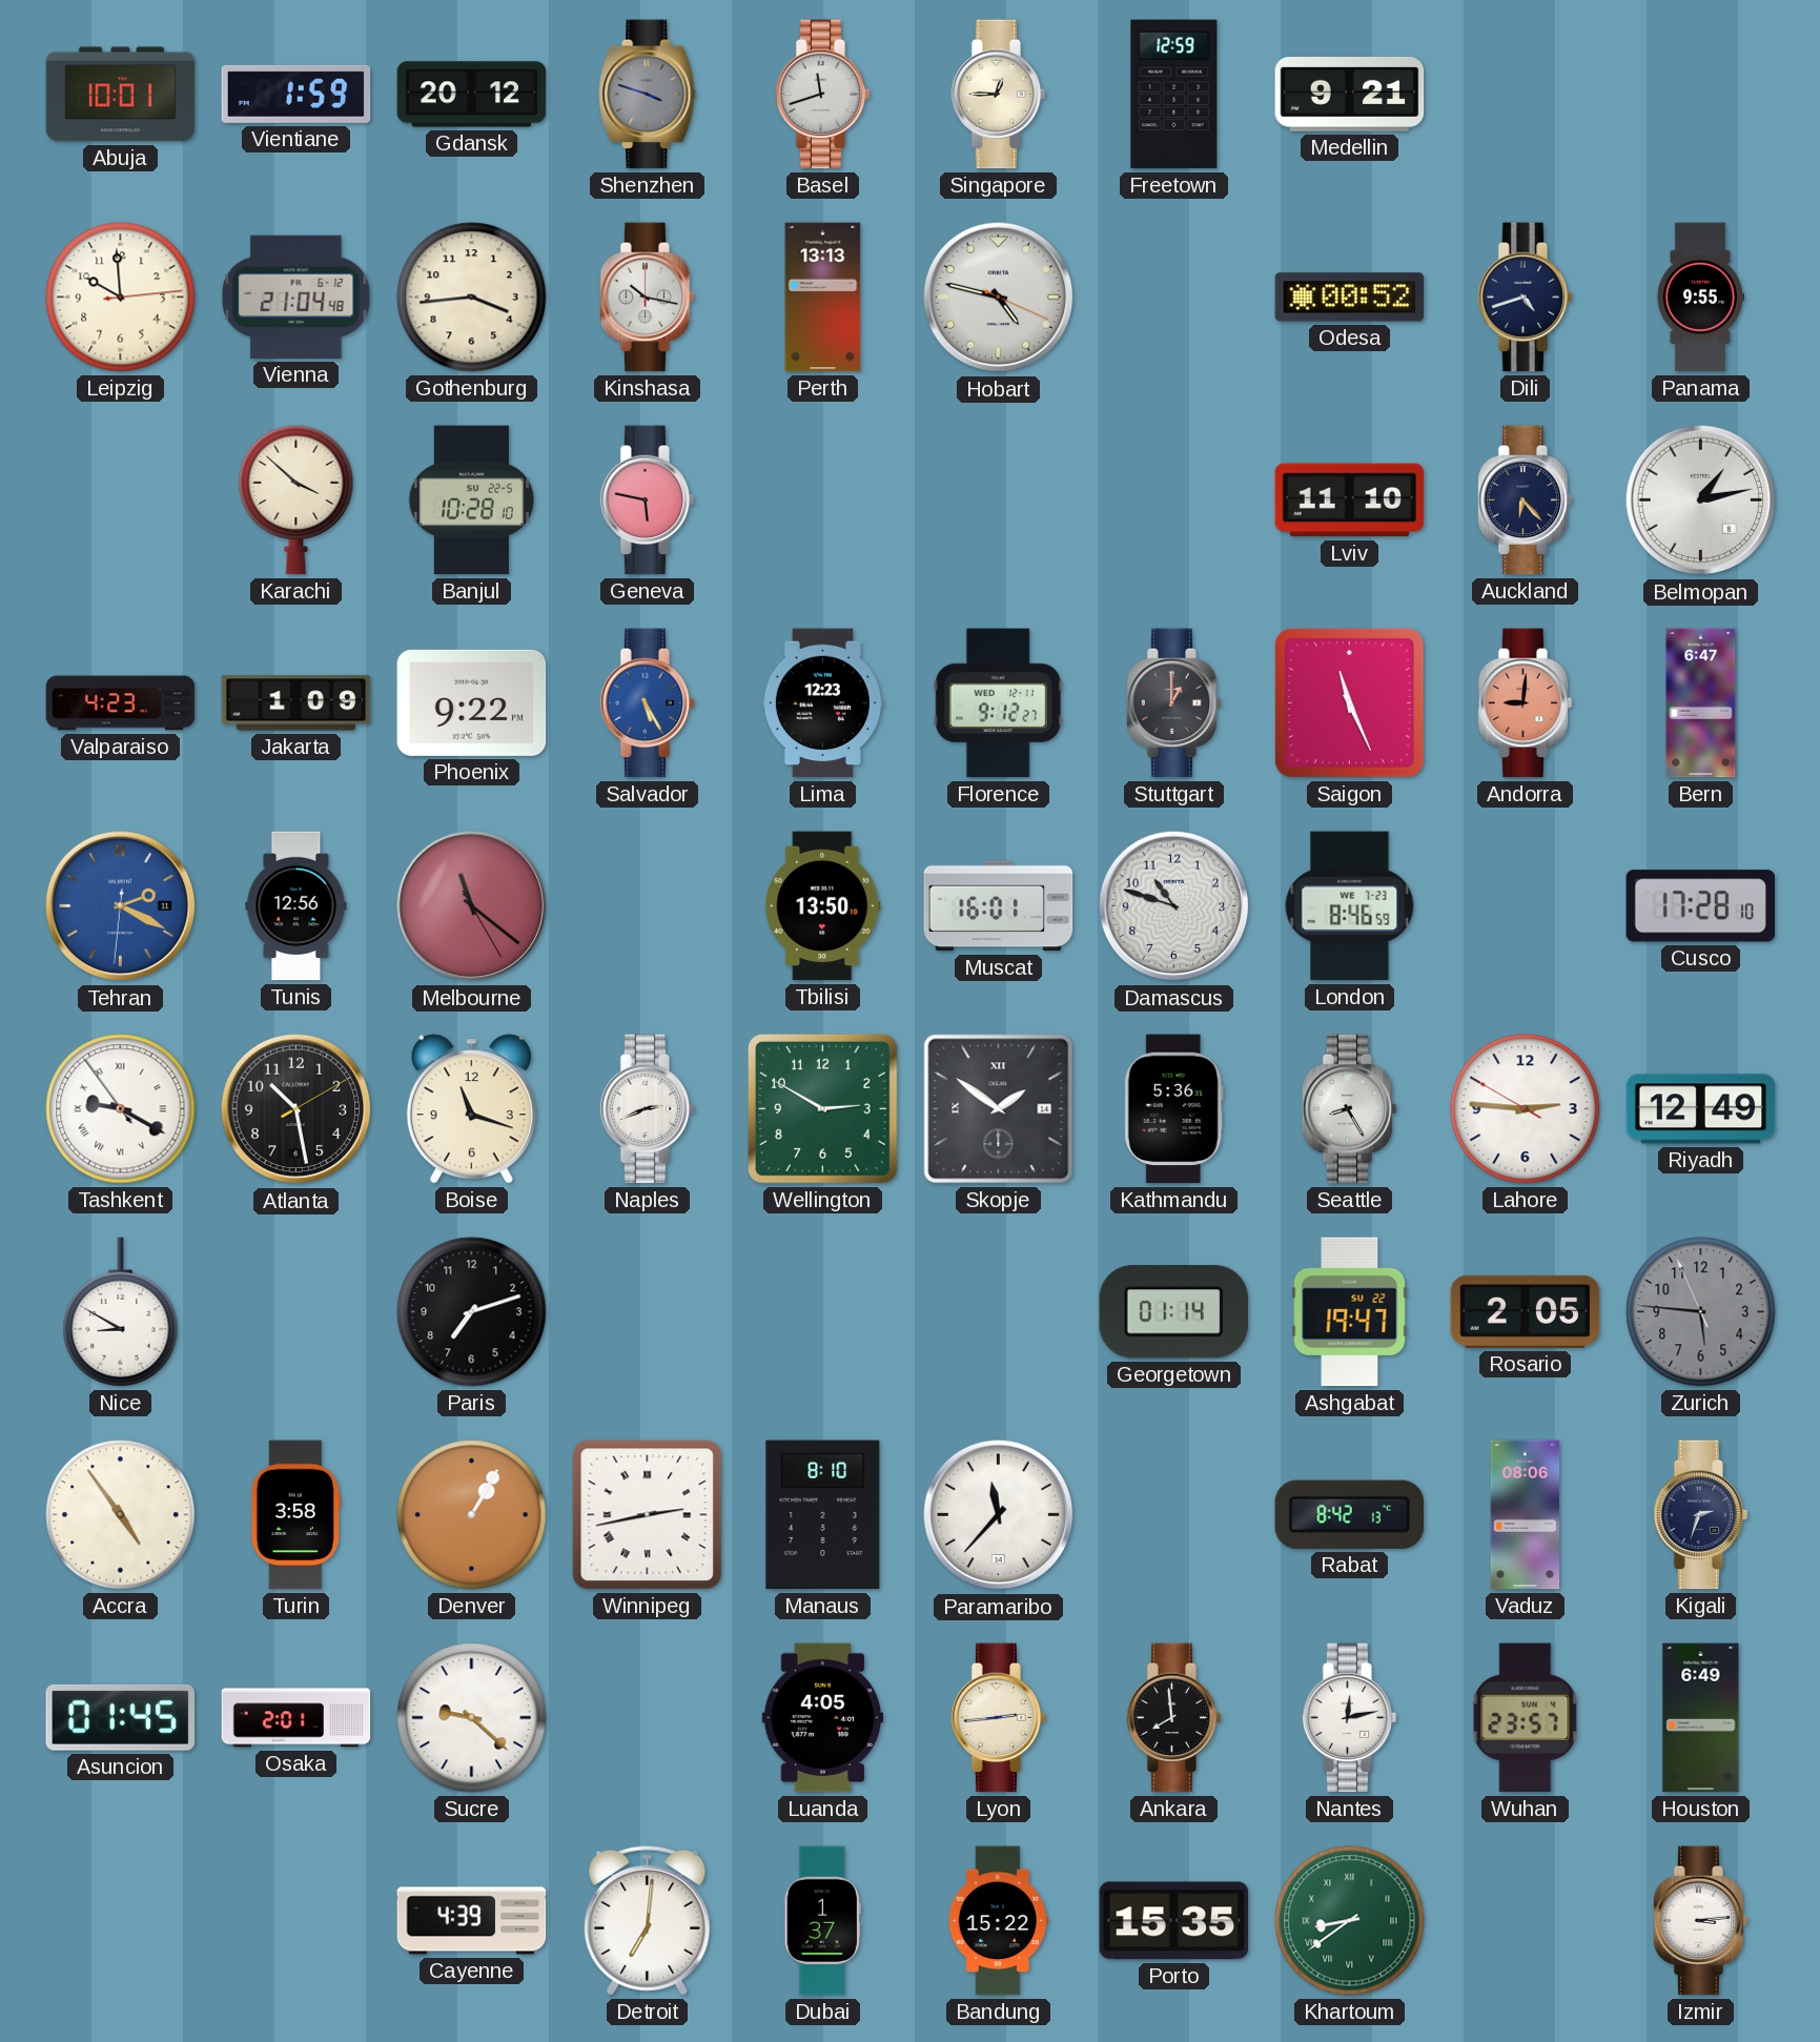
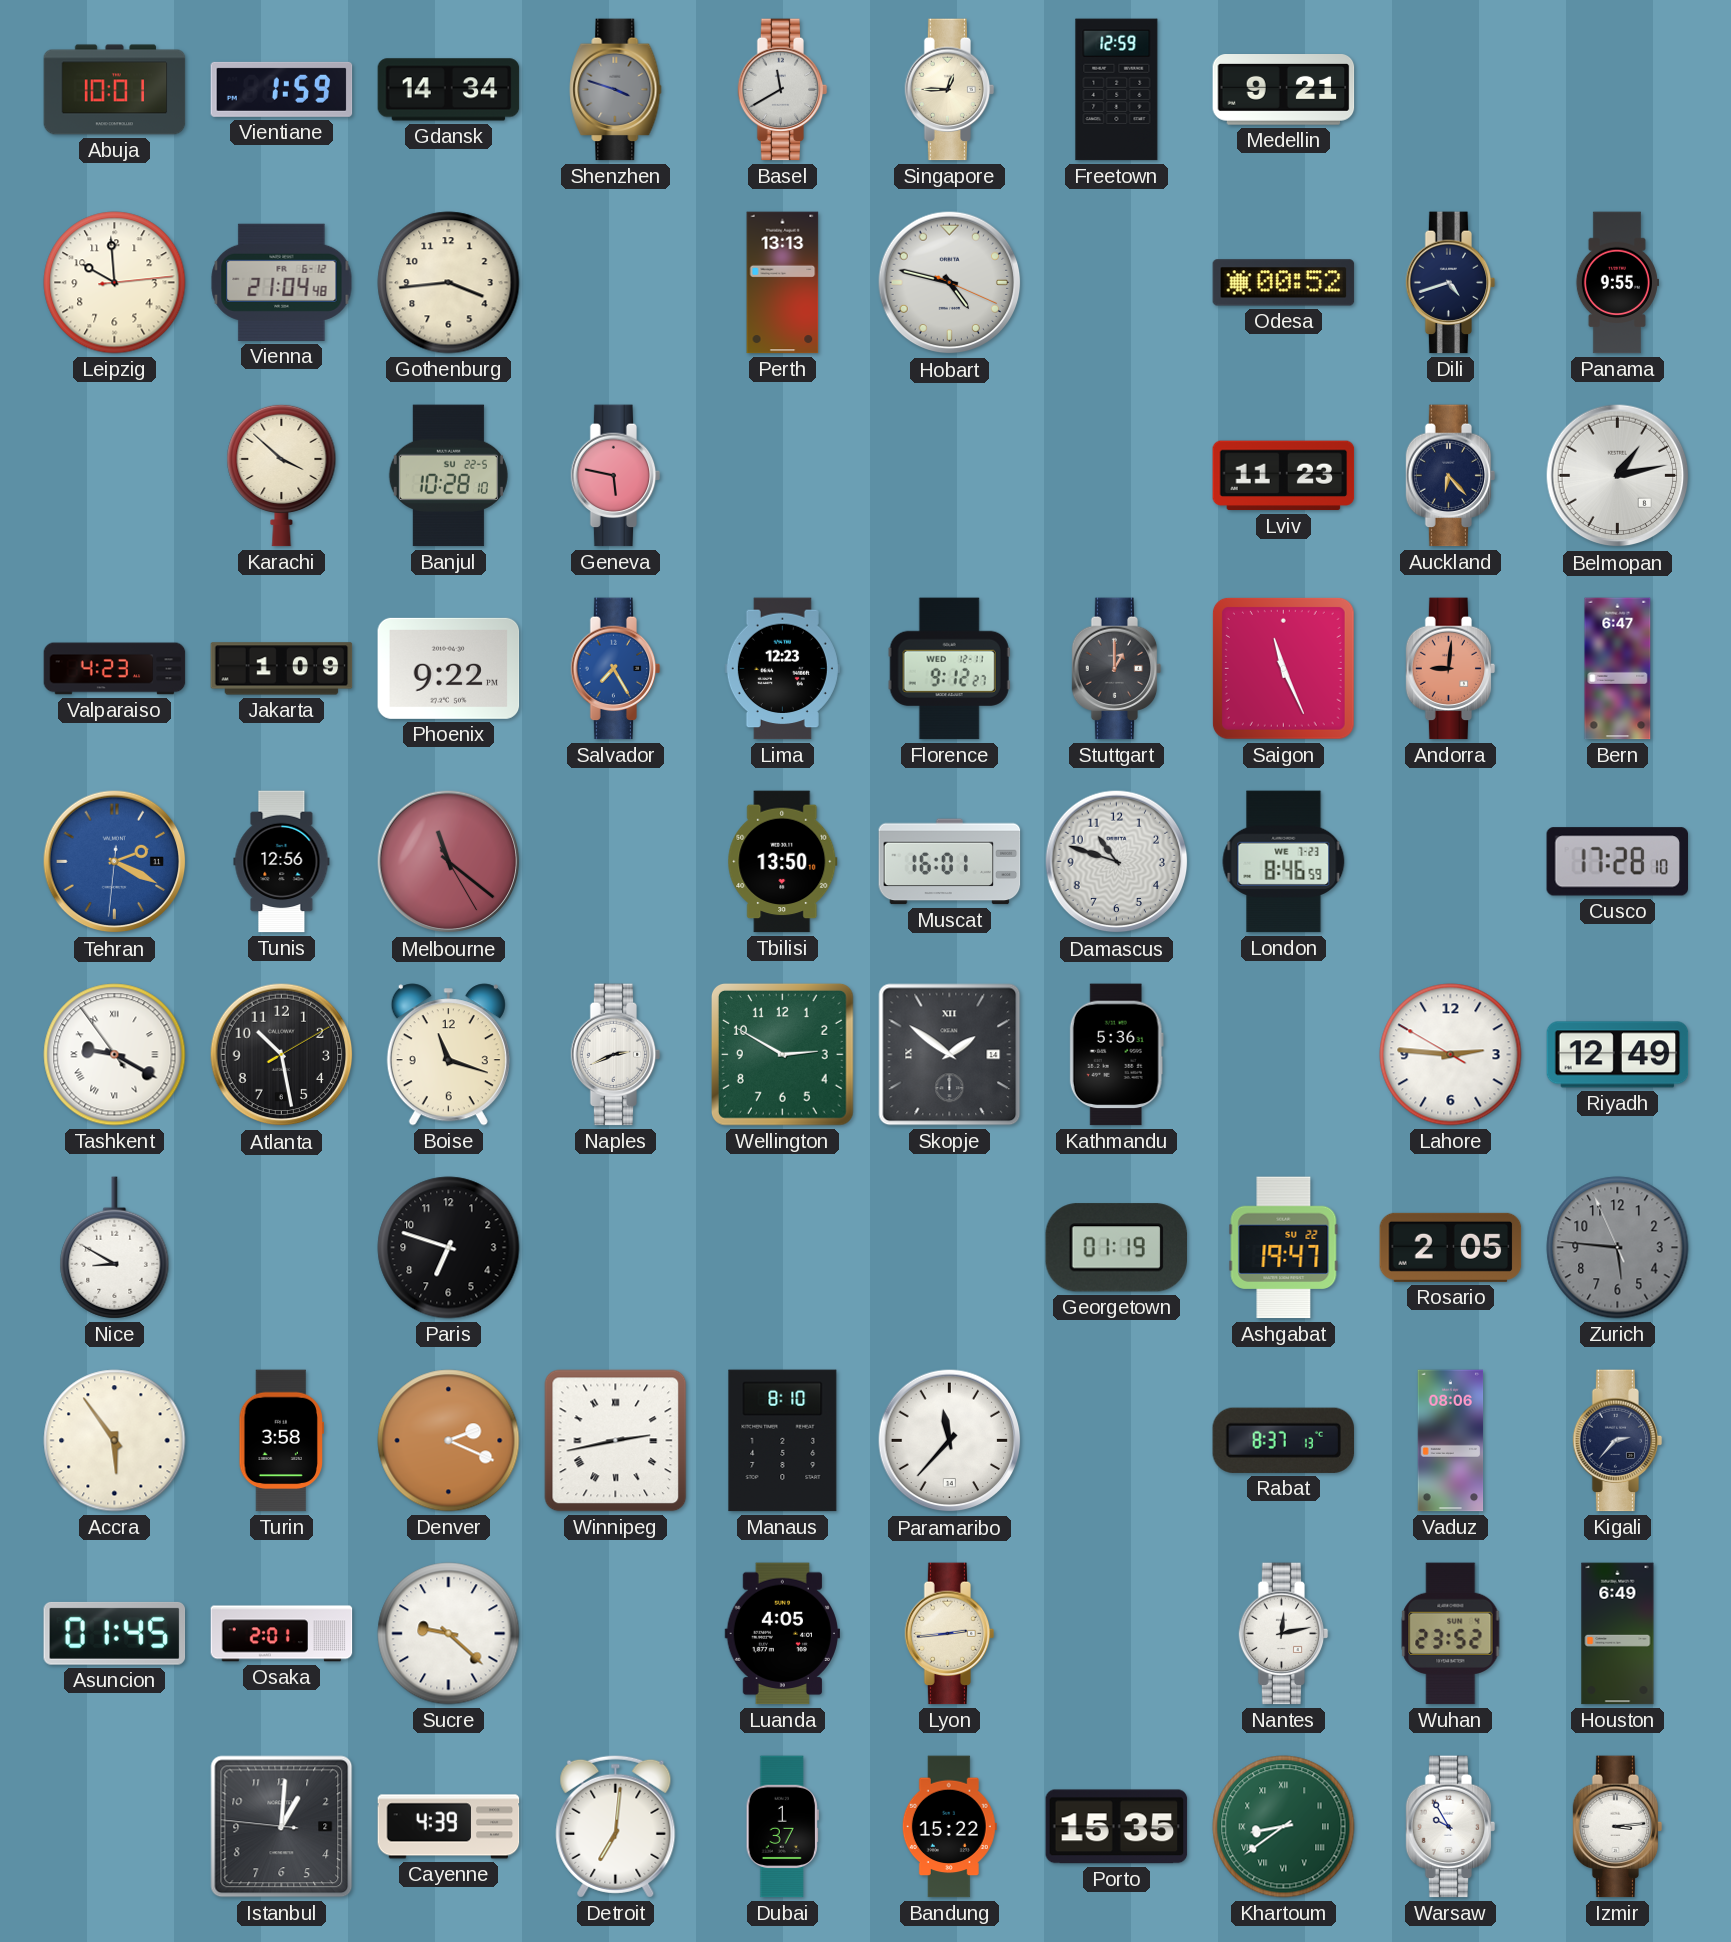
Gdansk: 20:12 -> 14:34
Basel: 11:42 -> 11:40
Kinshasa: 10:17 -> none
Lviv: 11:10 -> 11:23
Salvador: 5:25 -> 7:25
Seattle: 8:25 -> none
Paris: 7:12 -> 6:48
Georgetown: 01:14 -> 01:19
Accra: 4:54 -> 5:54
Denver: 1:05 -> 2:19
Rabat: 8:42 -> 8:37
Kigali: 2:33 -> 2:37
Ankara: 7:59 -> none
Wuhan: 23:57 -> 23:52
Istanbul: none -> 1:00
Warsaw: none -> 9:55
